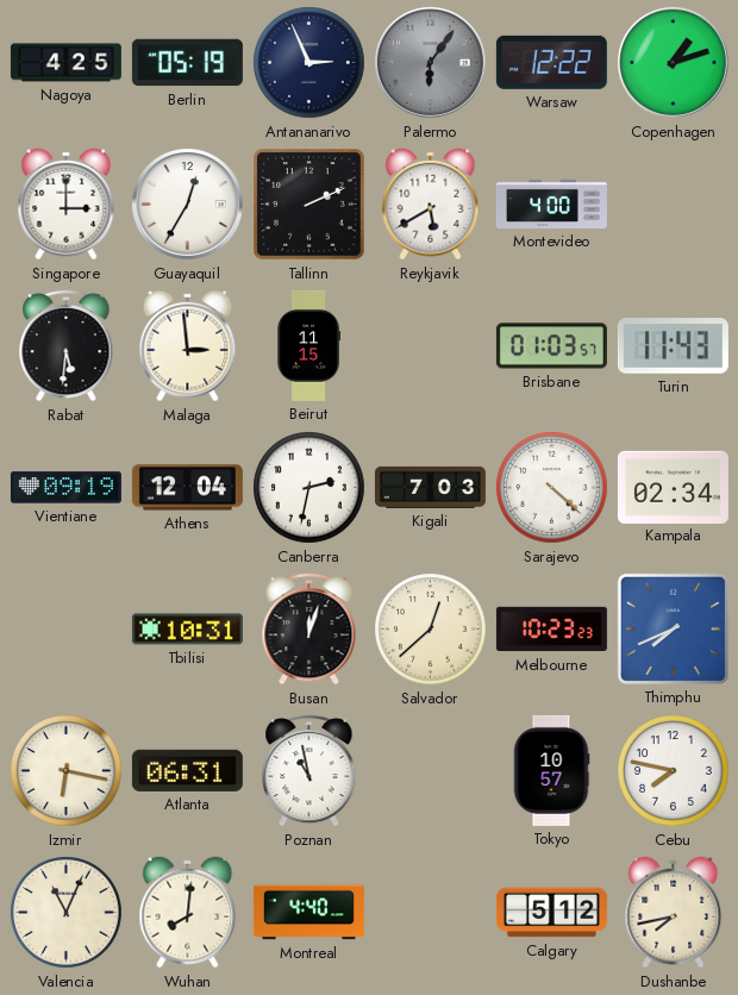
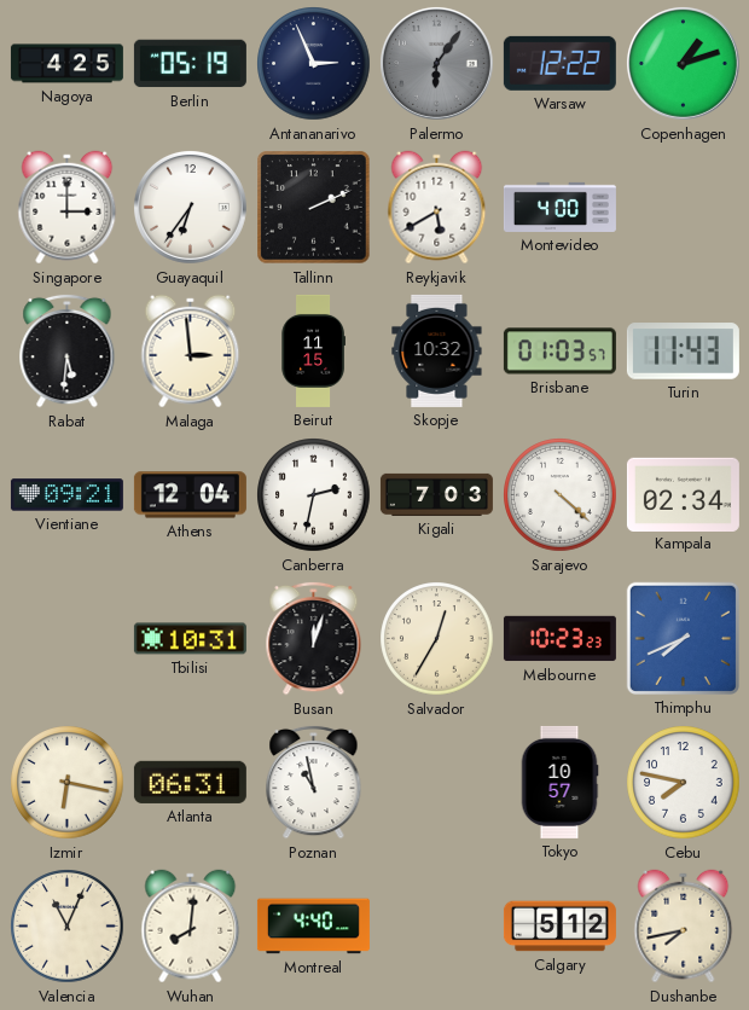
Guayaquil: 12:35 -> 6:36
Skopje: none -> 10:32
Vientiane: 09:19 -> 09:21
Salvador: 12:38 -> 12:35
